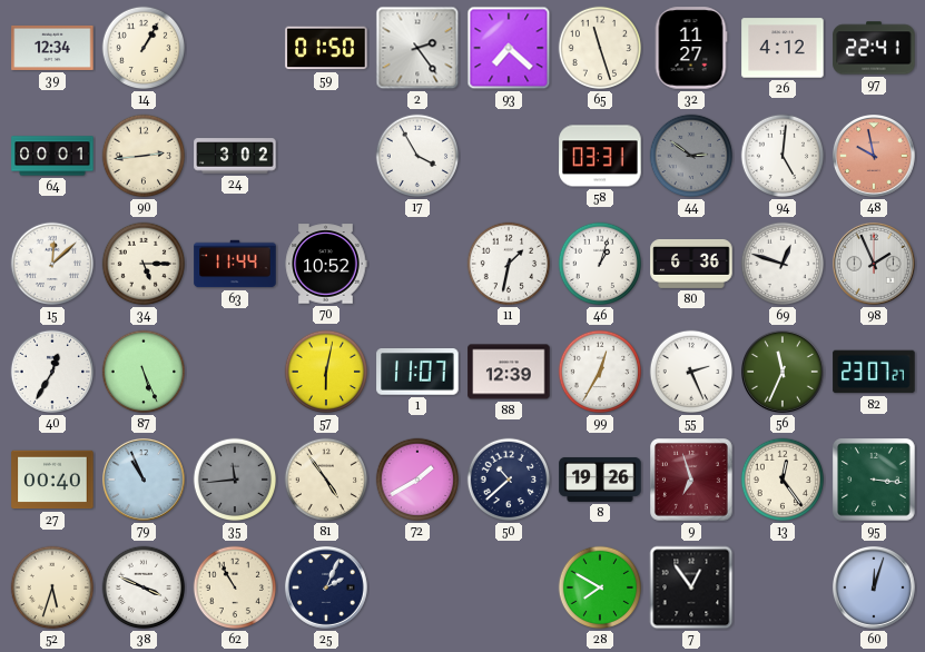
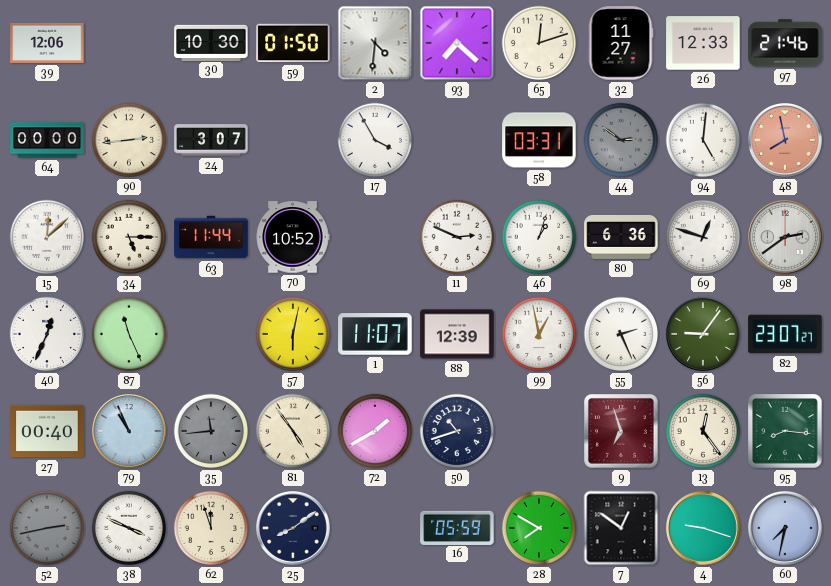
39: 12:34 -> 12:06
14: 1:05 -> none
30: none -> 10:30
2: 2:24 -> 4:31
65: 11:27 -> 12:12
26: 4:12 -> 12:33
97: 22:41 -> 21:46
64: 00:01 -> 00:00
24: 3:02 -> 3:07
48: 9:58 -> 7:58
11: 1:32 -> 2:49
98: 1:56 -> 2:39
40: 12:35 -> 12:34
87: 5:26 -> 11:26
99: 12:35 -> 12:58
56: 11:34 -> 9:06
50: 10:38 -> 10:42
8: 19:26 -> none
95: 3:16 -> 8:16
52: 5:33 -> 2:43
52 dial: cream -> grey
62: 10:55 -> 11:57
25: 2:04 -> 8:09
16: none -> 05:59
7: 12:54 -> 12:51
4: none -> 9:18
60: 12:03 -> 7:32
